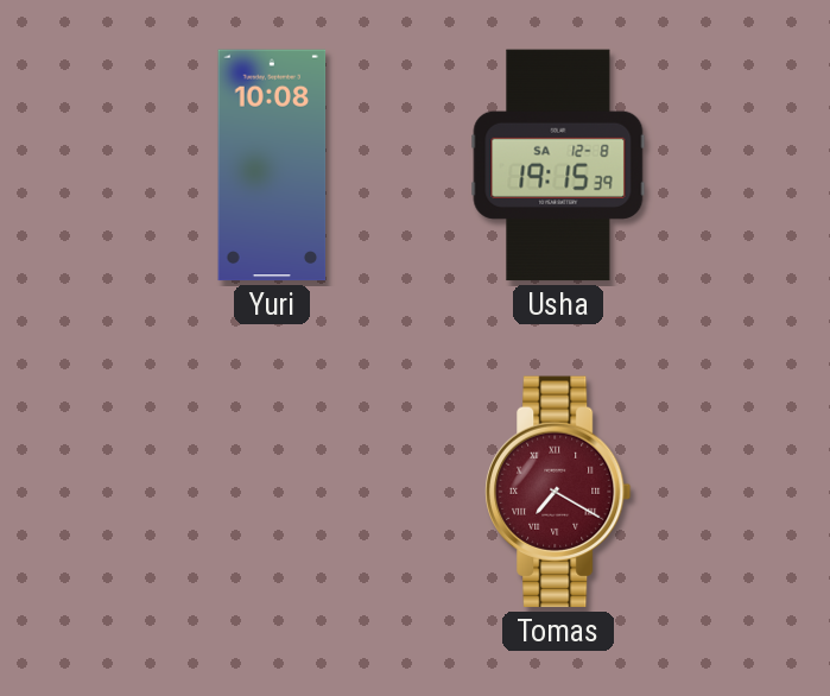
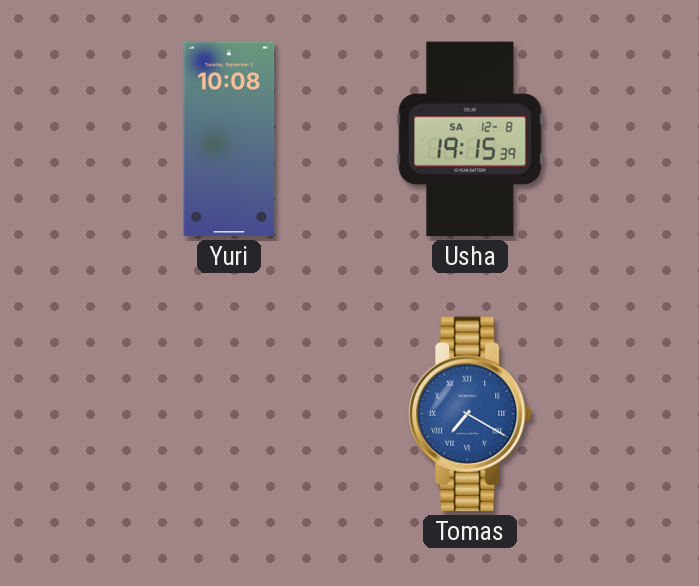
Tomas dial: burgundy -> blue
